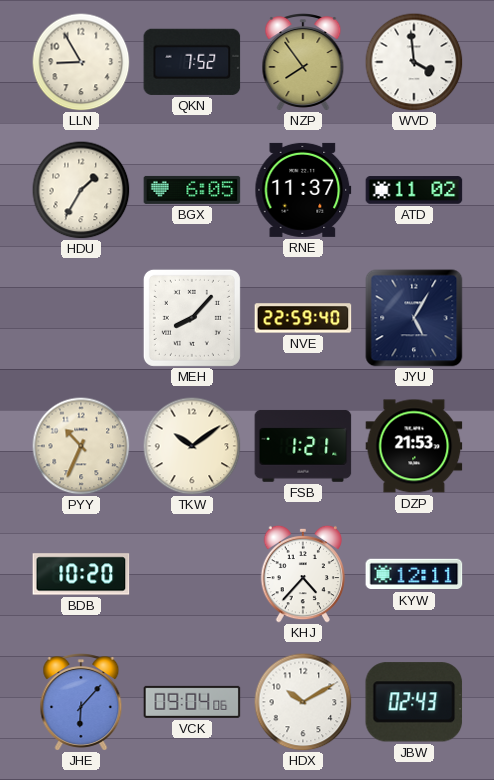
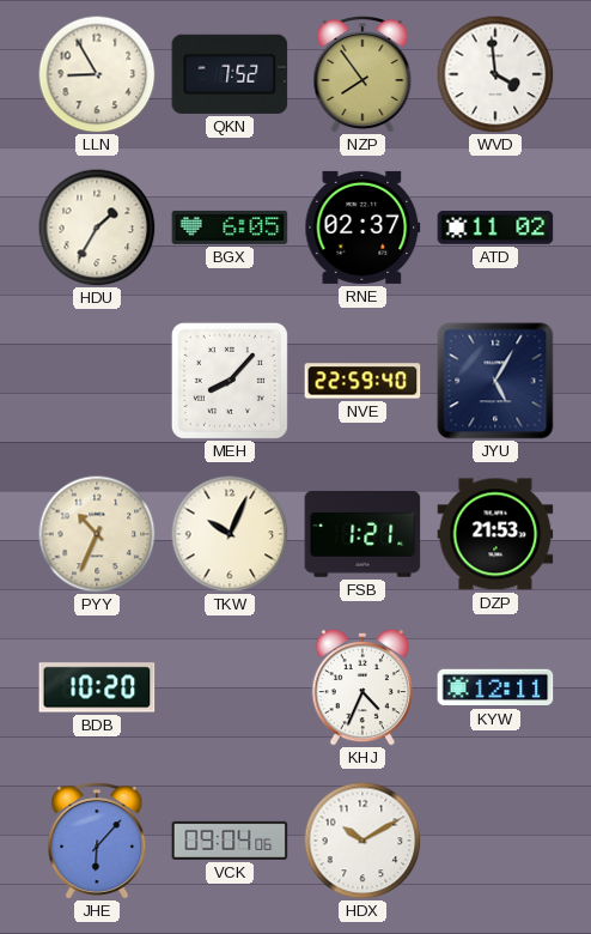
RNE: 11:37 -> 02:37
TKW: 10:09 -> 10:04
KHJ: 4:37 -> 4:34
JBW: 02:43 -> none
